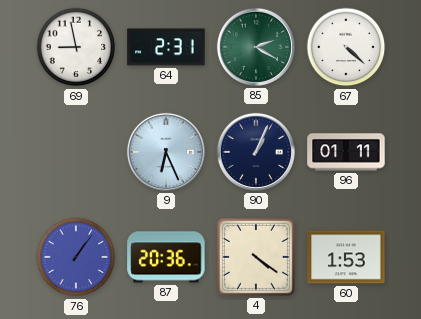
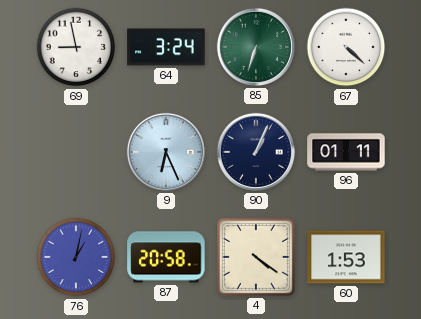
64: 2:31 -> 3:24
85: 2:20 -> 6:33
76: 1:06 -> 1:02
87: 20:36 -> 20:58
